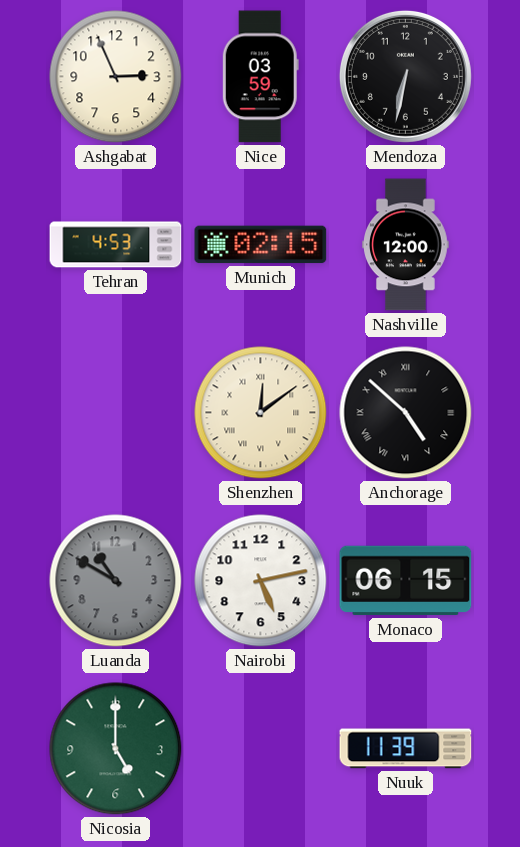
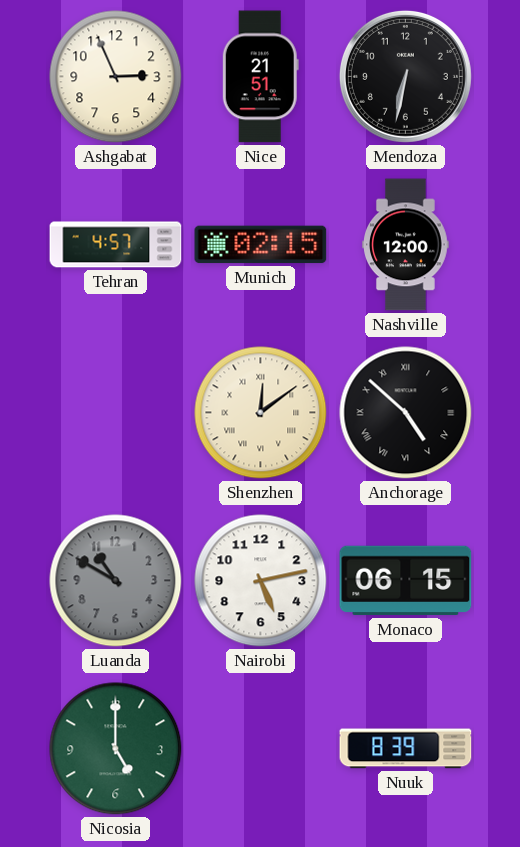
Nice: 03:59 -> 21:51
Tehran: 4:53 -> 4:57
Nuuk: 11:39 -> 8:39
